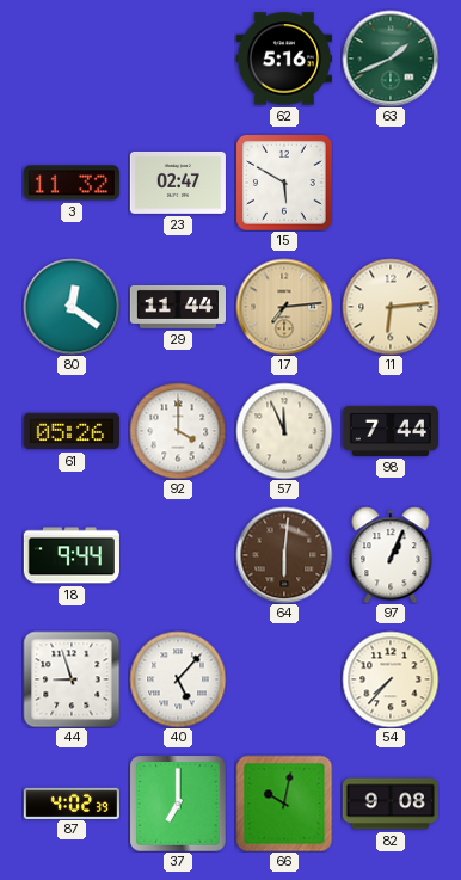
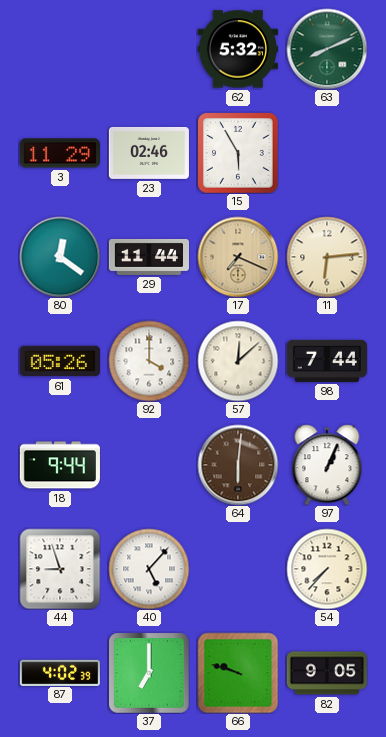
62: 5:16 -> 5:32
63: 1:41 -> 8:11
3: 11:32 -> 11:29
23: 02:47 -> 02:46
15: 5:50 -> 5:55
17: 7:14 -> 7:19
57: 11:56 -> 12:08
66: 10:02 -> 9:48
82: 9:08 -> 9:05
